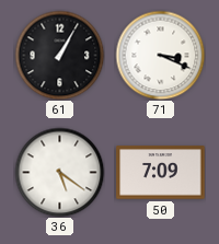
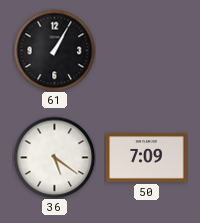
71: 3:19 -> none
